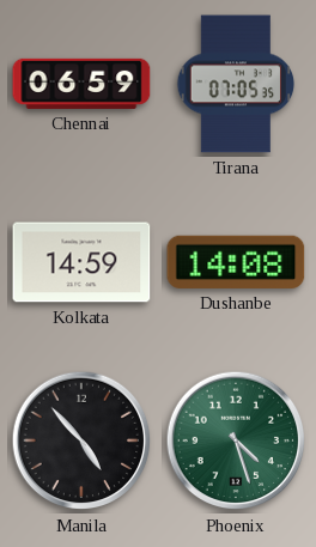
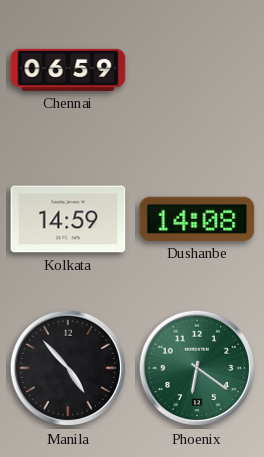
Tirana: 07:05 -> none
Phoenix: 4:27 -> 6:21
